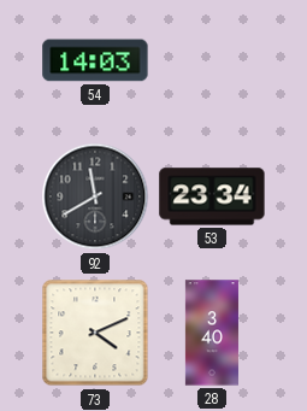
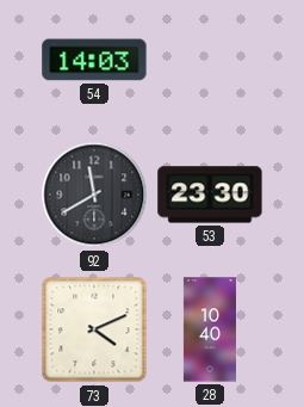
53: 23:34 -> 23:30
28: 3:40 -> 10:40
